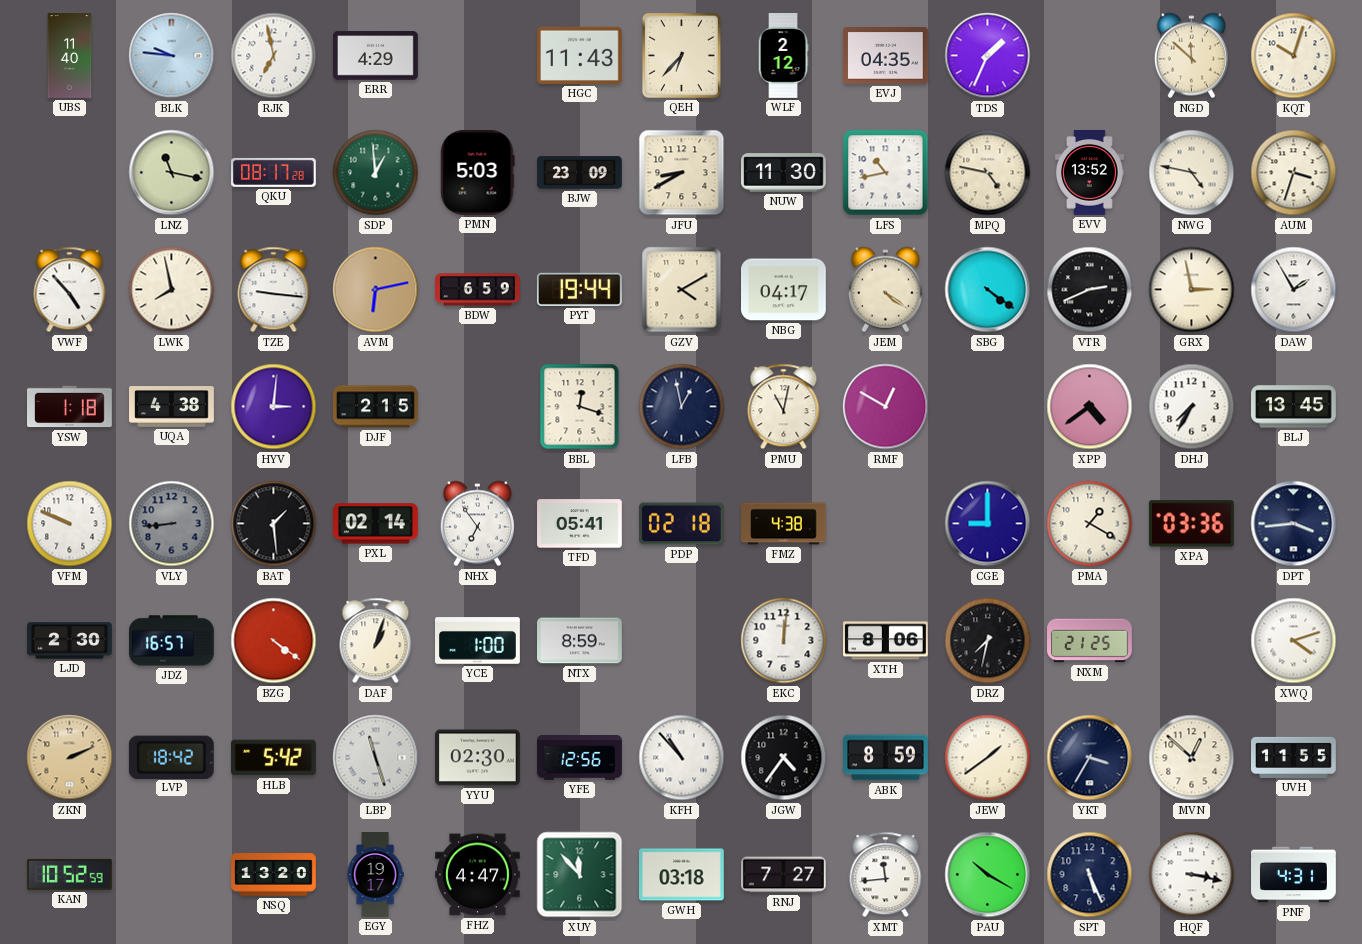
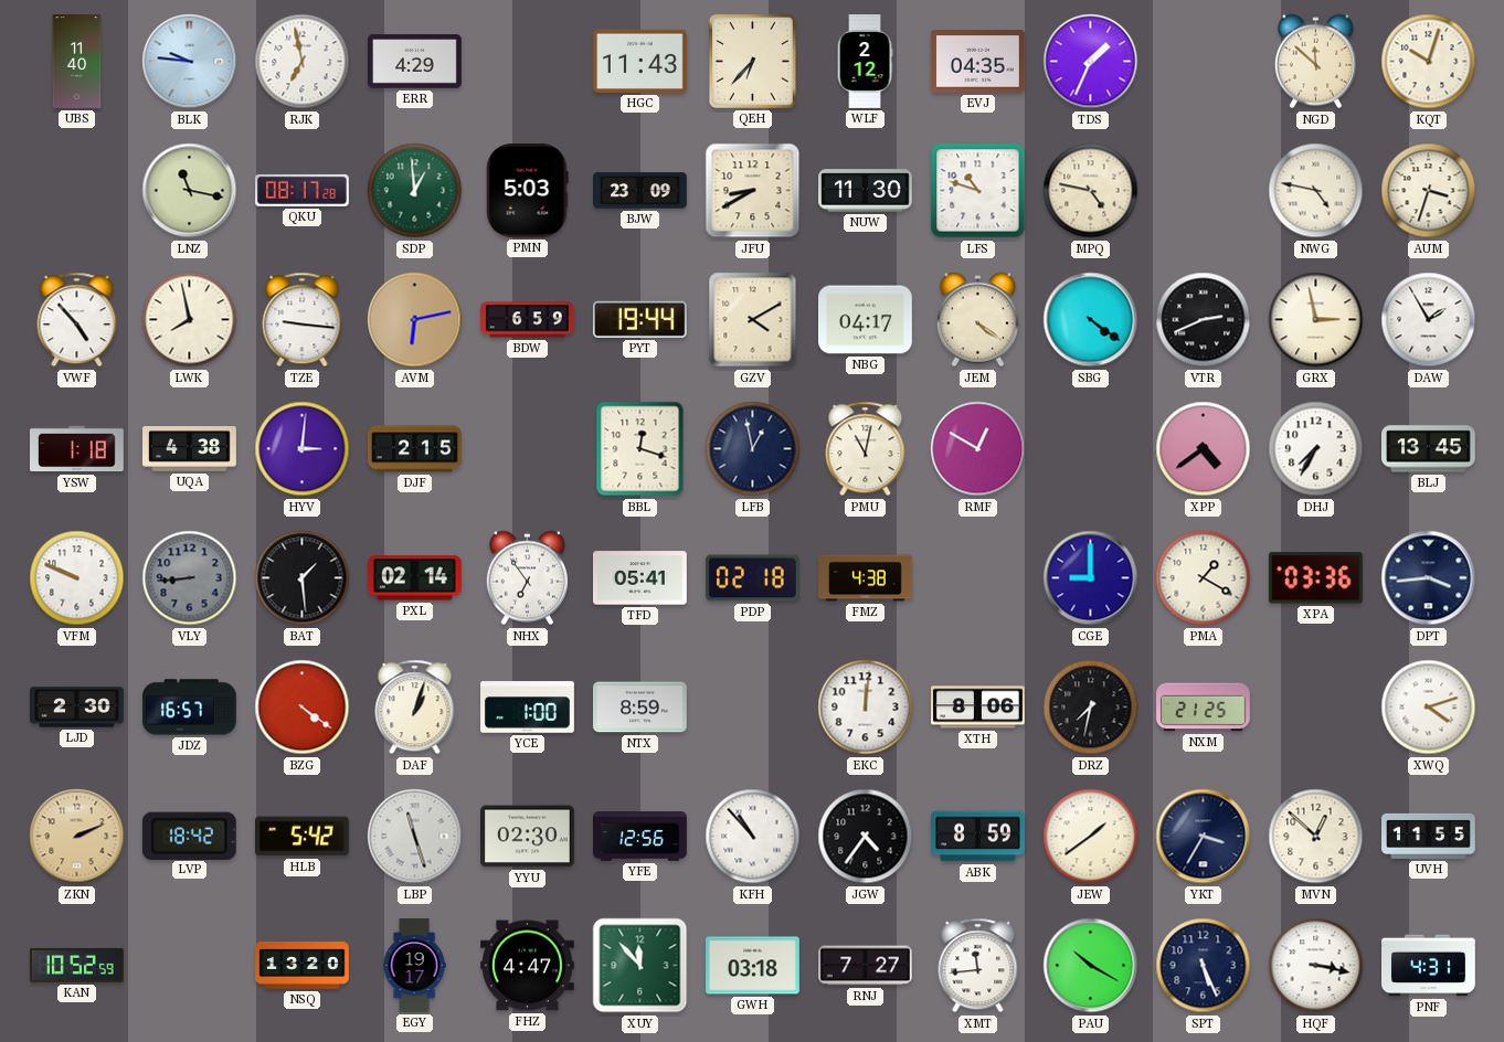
LFS: 10:43 -> 10:48
EVV: 13:52 -> none
